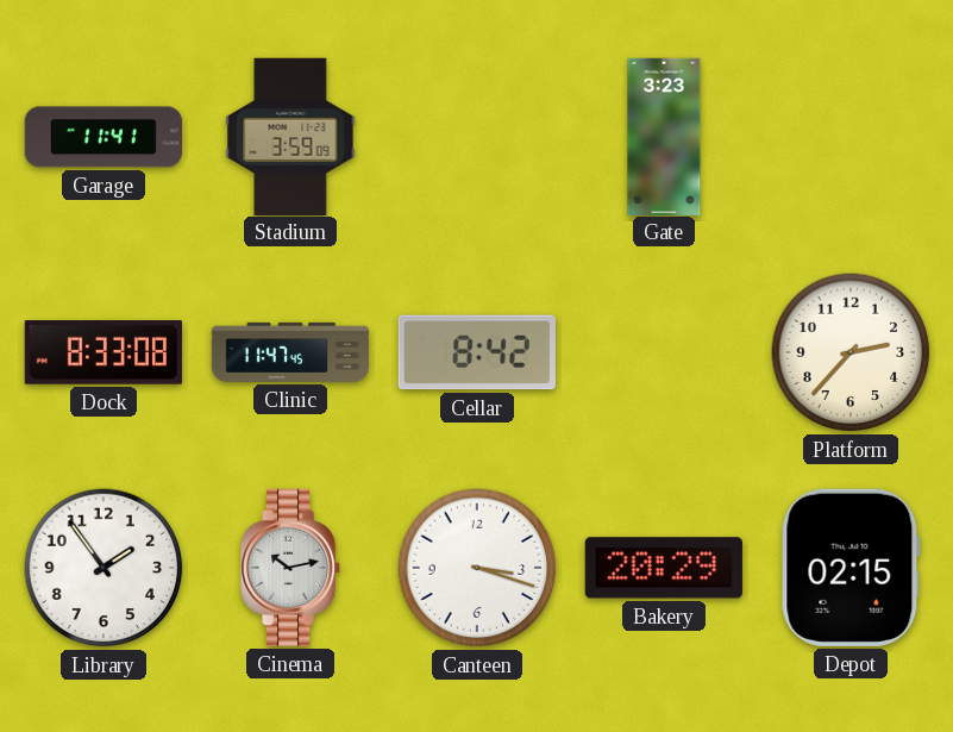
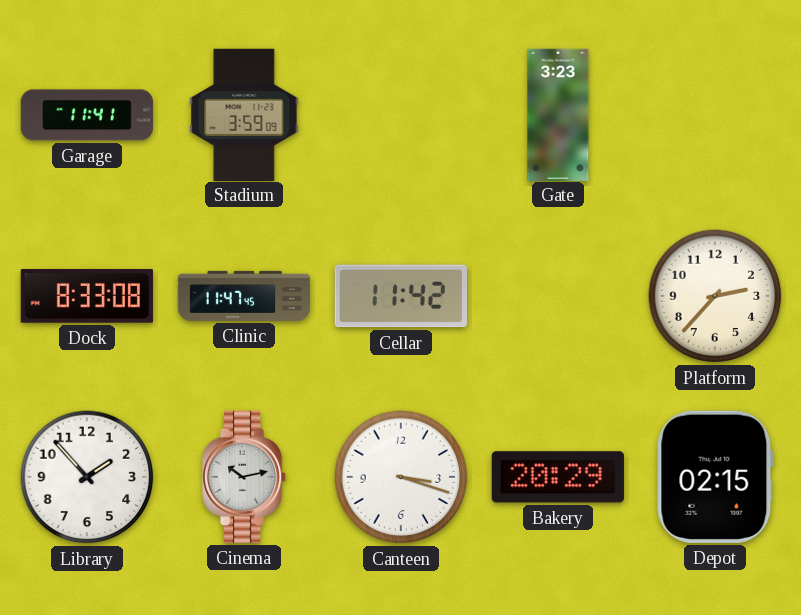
Cellar: 8:42 -> 11:42
Library: 1:54 -> 1:53
